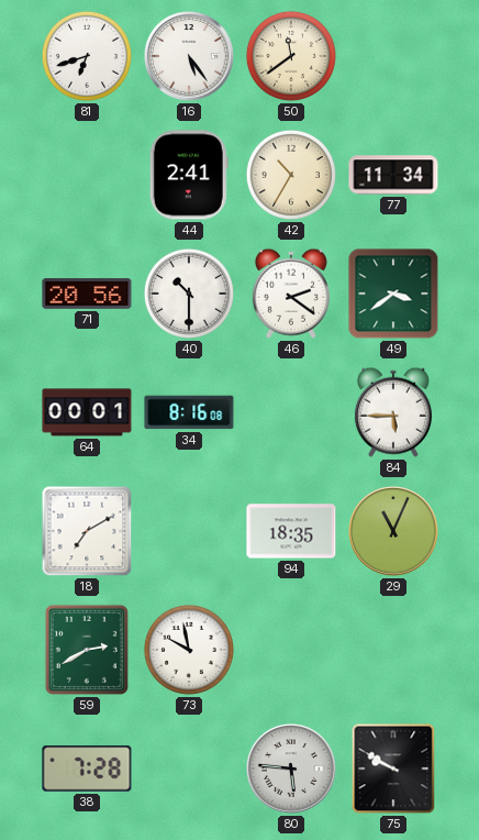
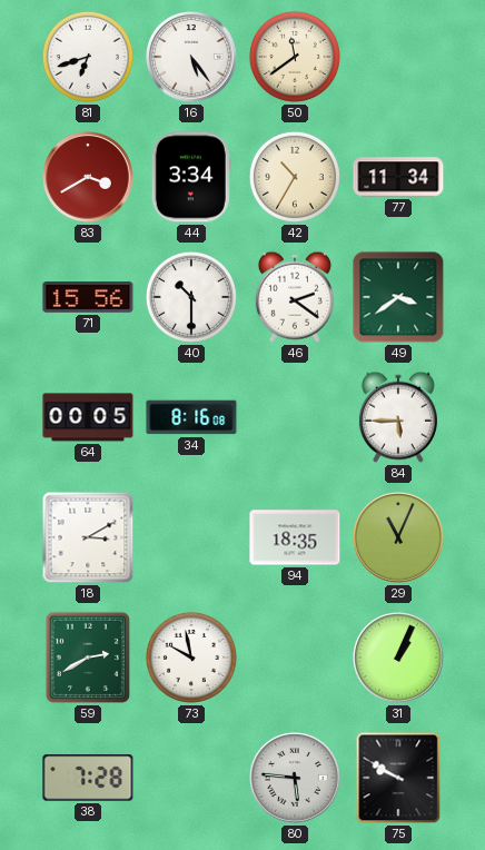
83: none -> 3:40
44: 2:41 -> 3:34
71: 20:56 -> 15:56
64: 00:01 -> 00:05
18: 7:10 -> 3:10
31: none -> 1:04
